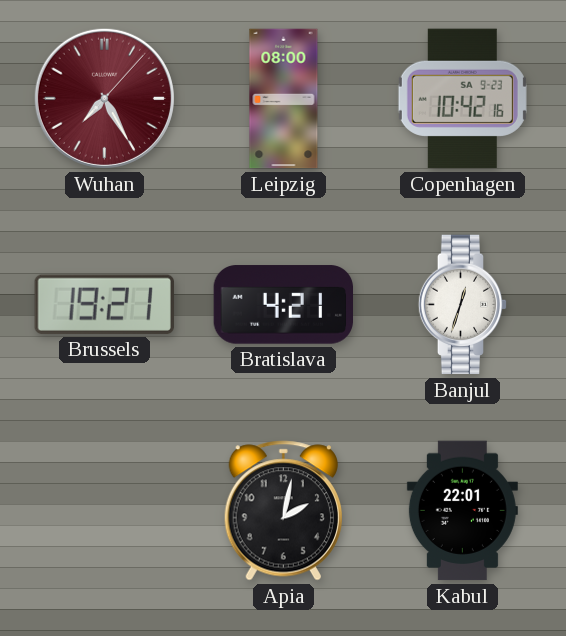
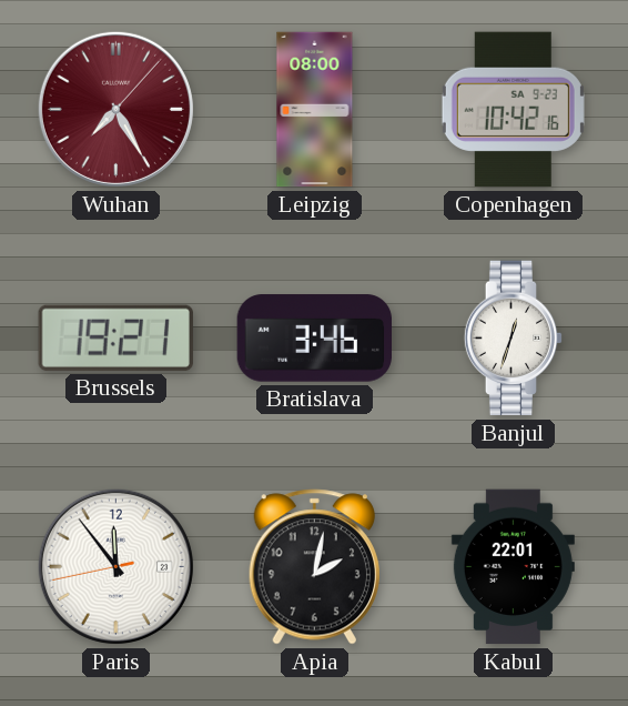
Bratislava: 4:21 -> 3:46
Paris: none -> 11:53
